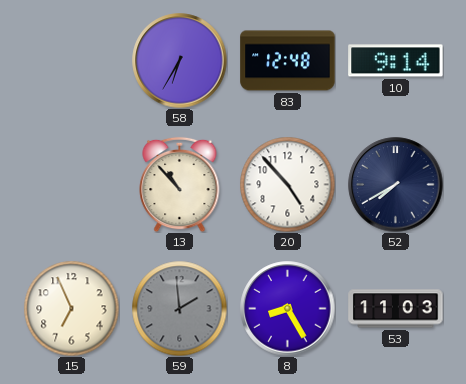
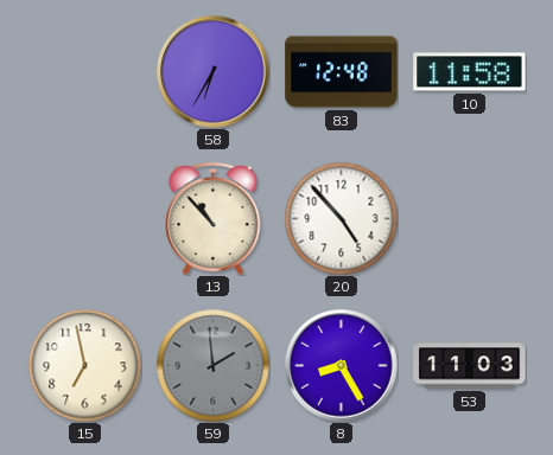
10: 9:14 -> 11:58
52: 7:40 -> none
15: 6:56 -> 6:58
